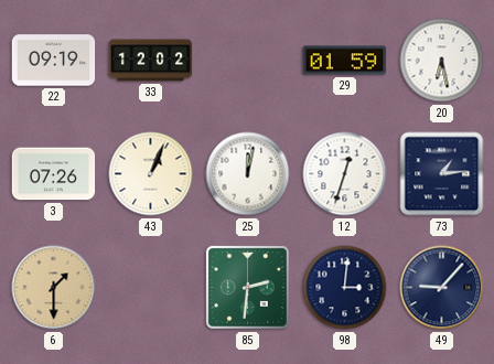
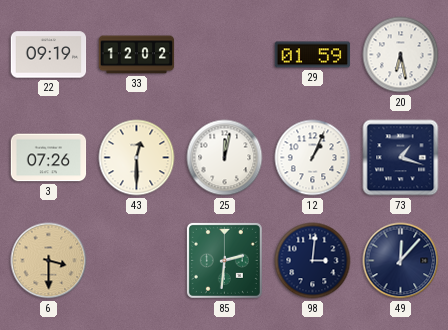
43: 1:04 -> 12:30
12: 12:33 -> 1:04
73: 1:14 -> 1:18
6: 1:30 -> 3:30
49: 9:07 -> 12:07
